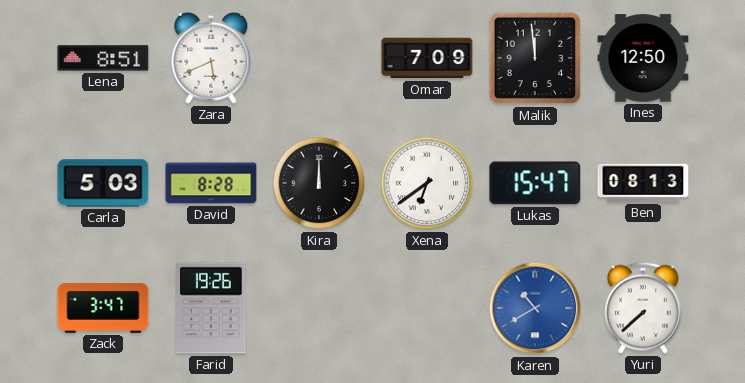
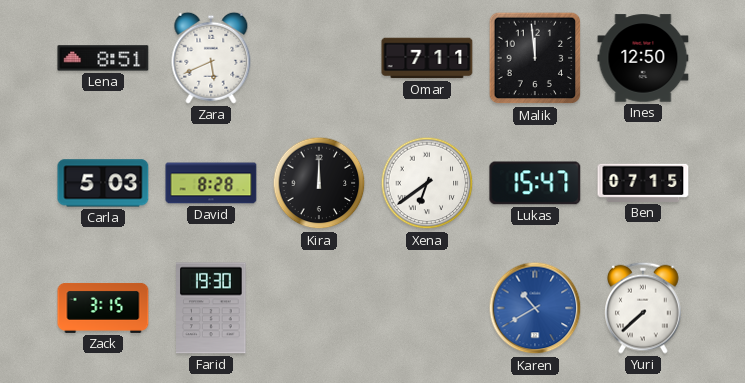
Omar: 7:09 -> 7:11
Ben: 08:13 -> 07:15
Zack: 3:47 -> 3:15
Farid: 19:26 -> 19:30
